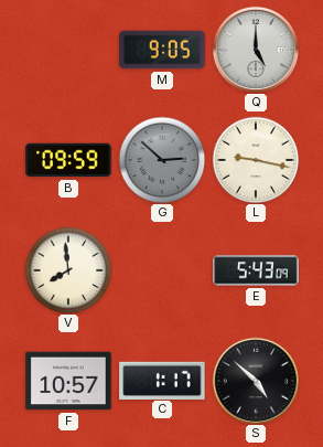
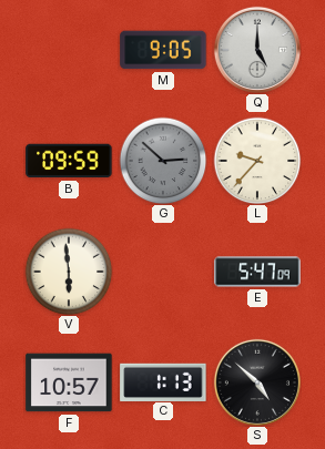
L: 9:17 -> 9:37
V: 7:59 -> 5:59
E: 5:43 -> 5:47
C: 1:17 -> 1:13
